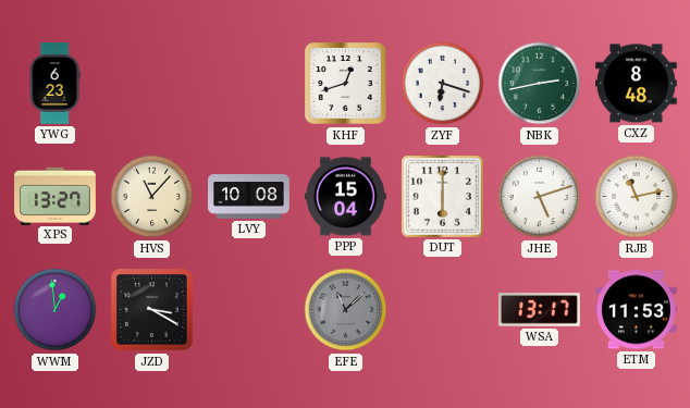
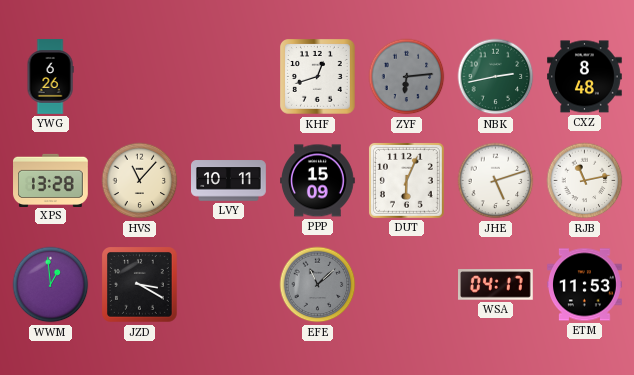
YWG: 6:23 -> 6:26
ZYF: 6:18 -> 6:14
ZYF dial: white -> grey
XPS: 13:27 -> 13:28
LVY: 10:08 -> 10:11
PPP: 15:04 -> 15:09
DUT: 6:00 -> 6:04
WSA: 13:17 -> 04:17
